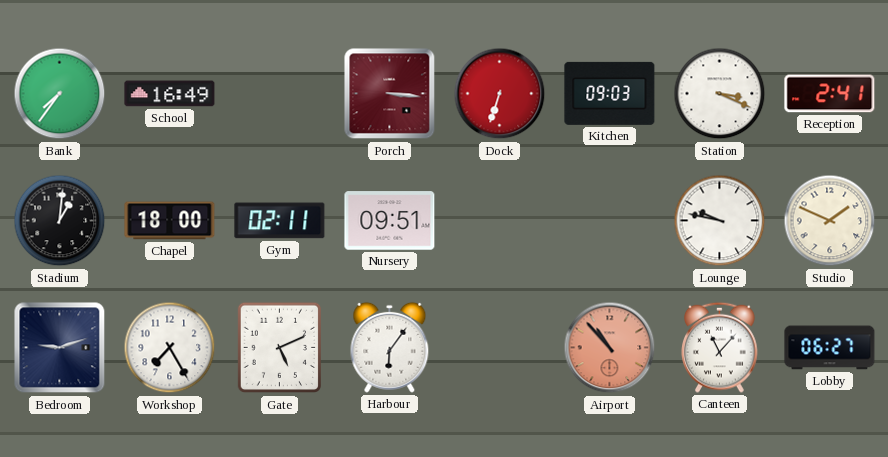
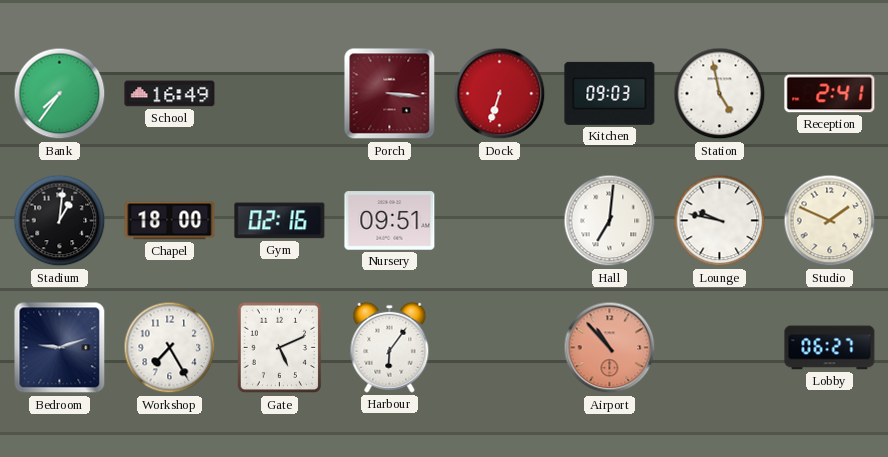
Station: 3:19 -> 4:58
Gym: 02:11 -> 02:16
Hall: none -> 7:01
Canteen: 11:07 -> none
